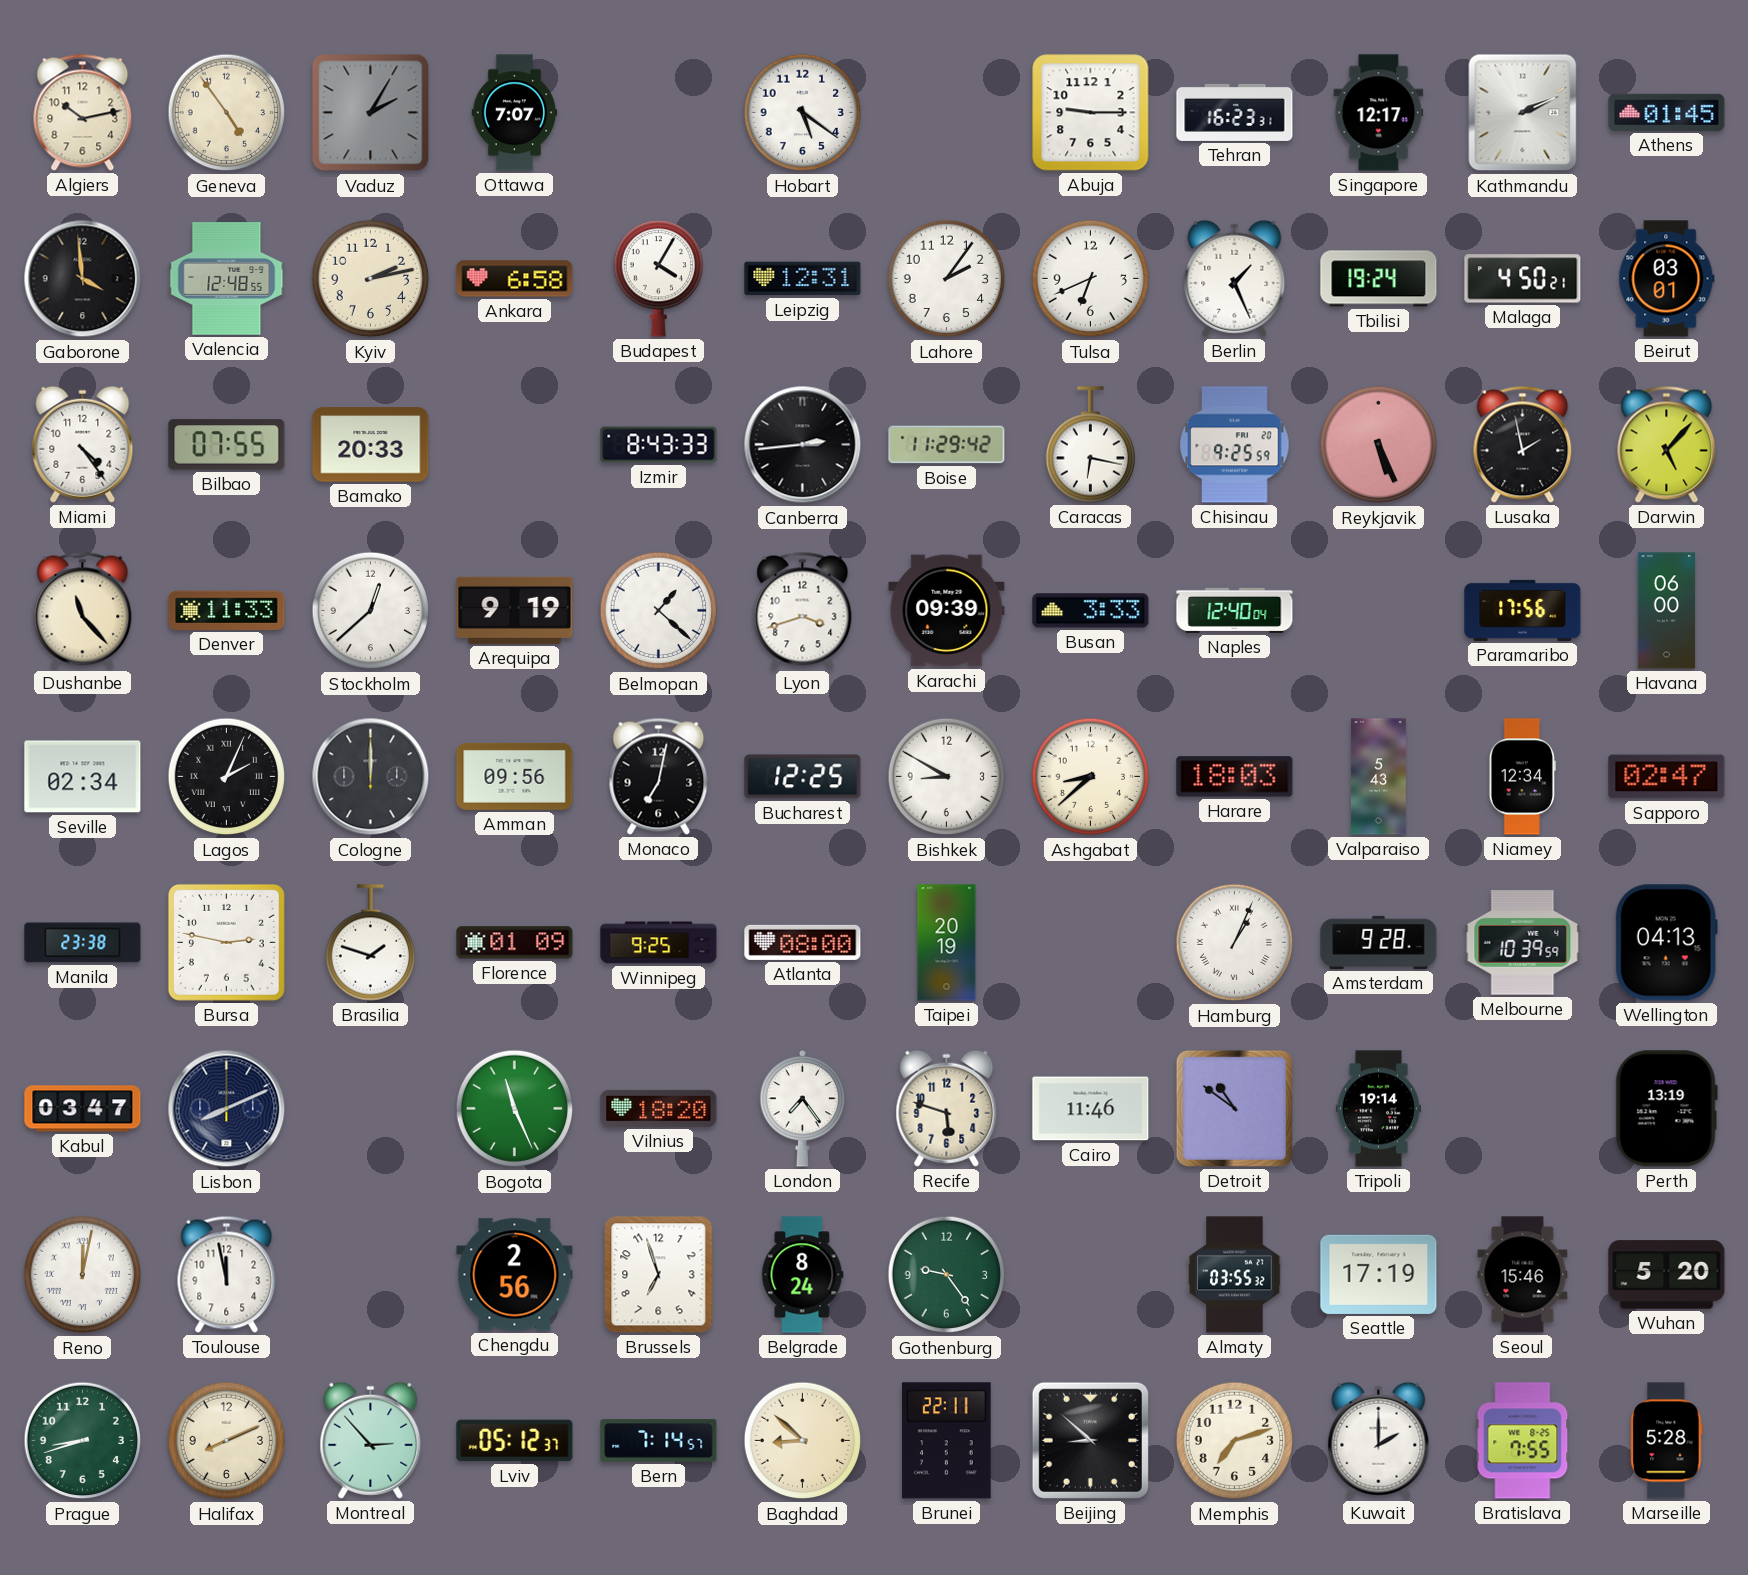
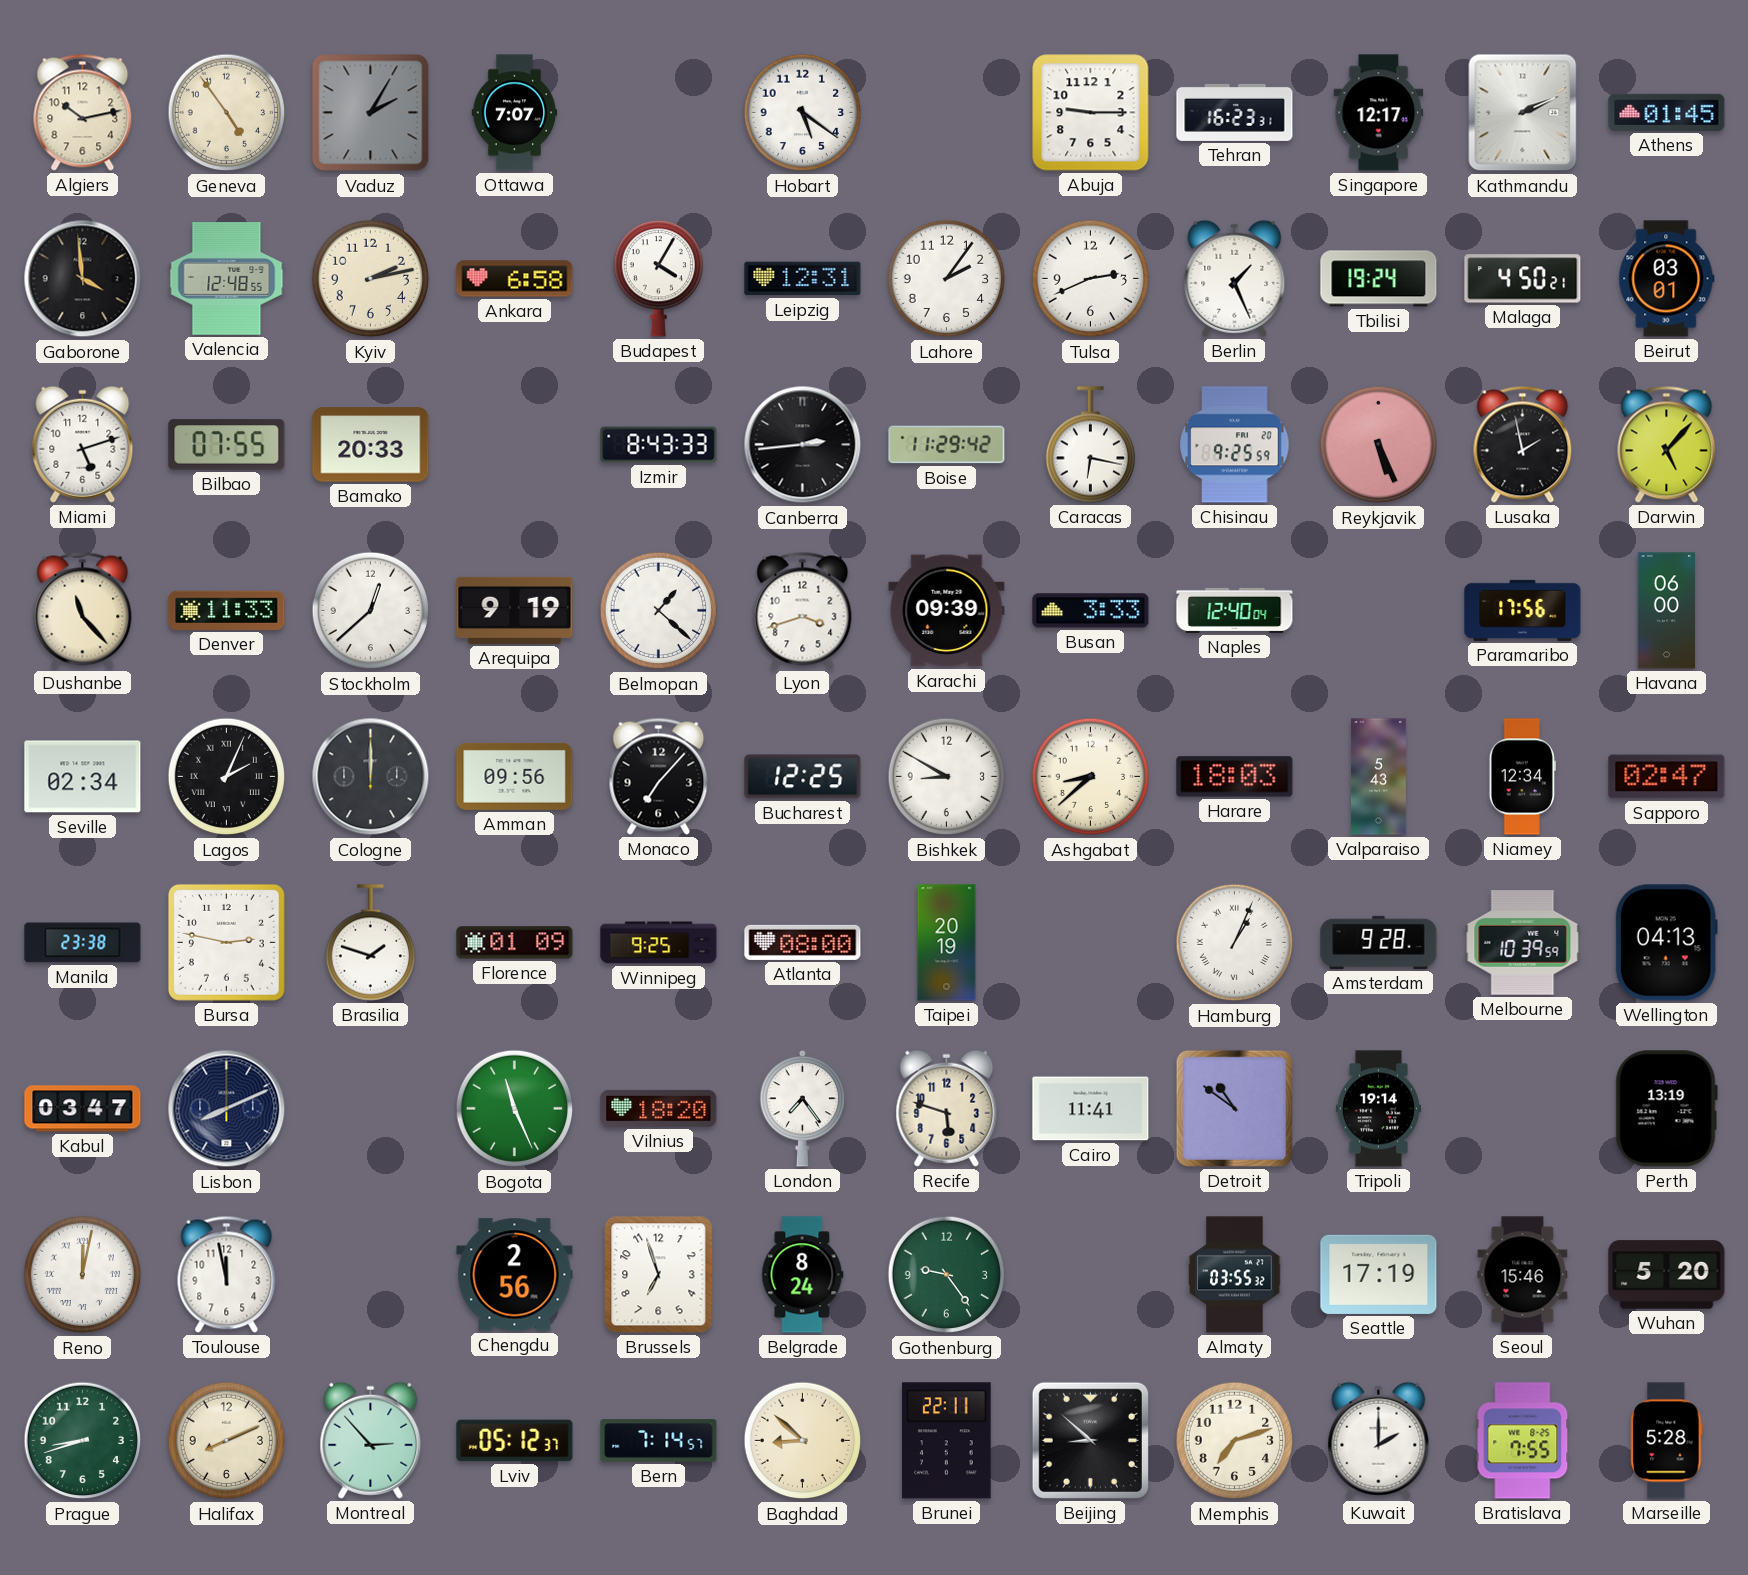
Tulsa: 6:41 -> 2:41
Miami: 4:24 -> 5:12
Monaco: 7:02 -> 7:07
Cairo: 11:46 -> 11:41
